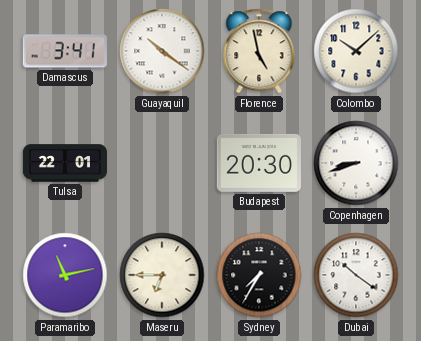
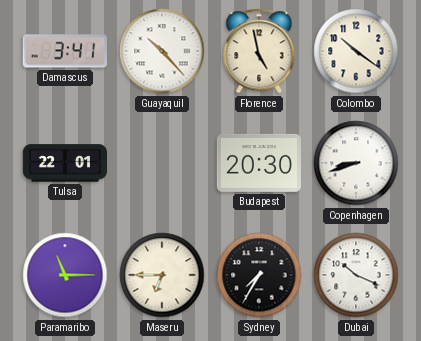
Guayaquil: 10:21 -> 10:23
Colombo: 10:08 -> 10:21
Paramaribo: 11:13 -> 11:15
Dubai: 10:21 -> 10:19
